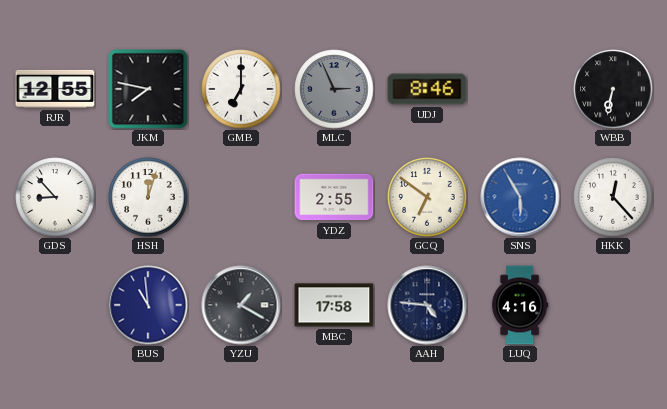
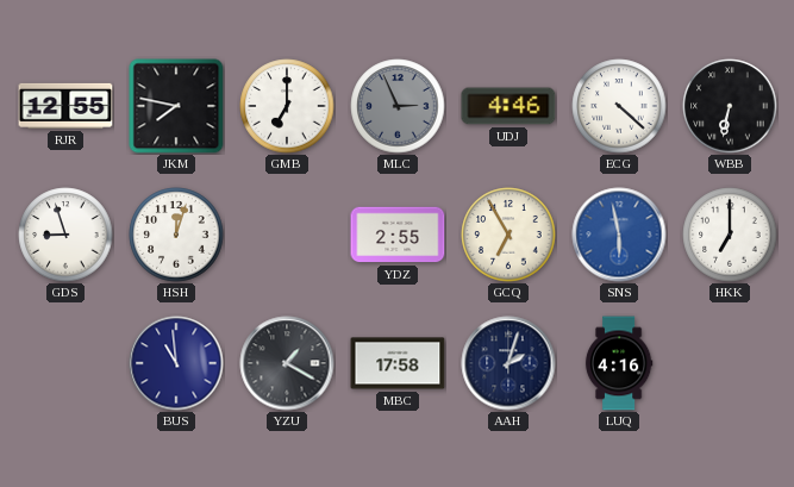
UDJ: 8:46 -> 4:46
ECG: none -> 4:22
GDS: 8:53 -> 8:57
GCQ: 6:51 -> 6:55
SNS: 5:55 -> 5:58
HKK: 12:23 -> 7:00
AAH: 4:46 -> 2:03
